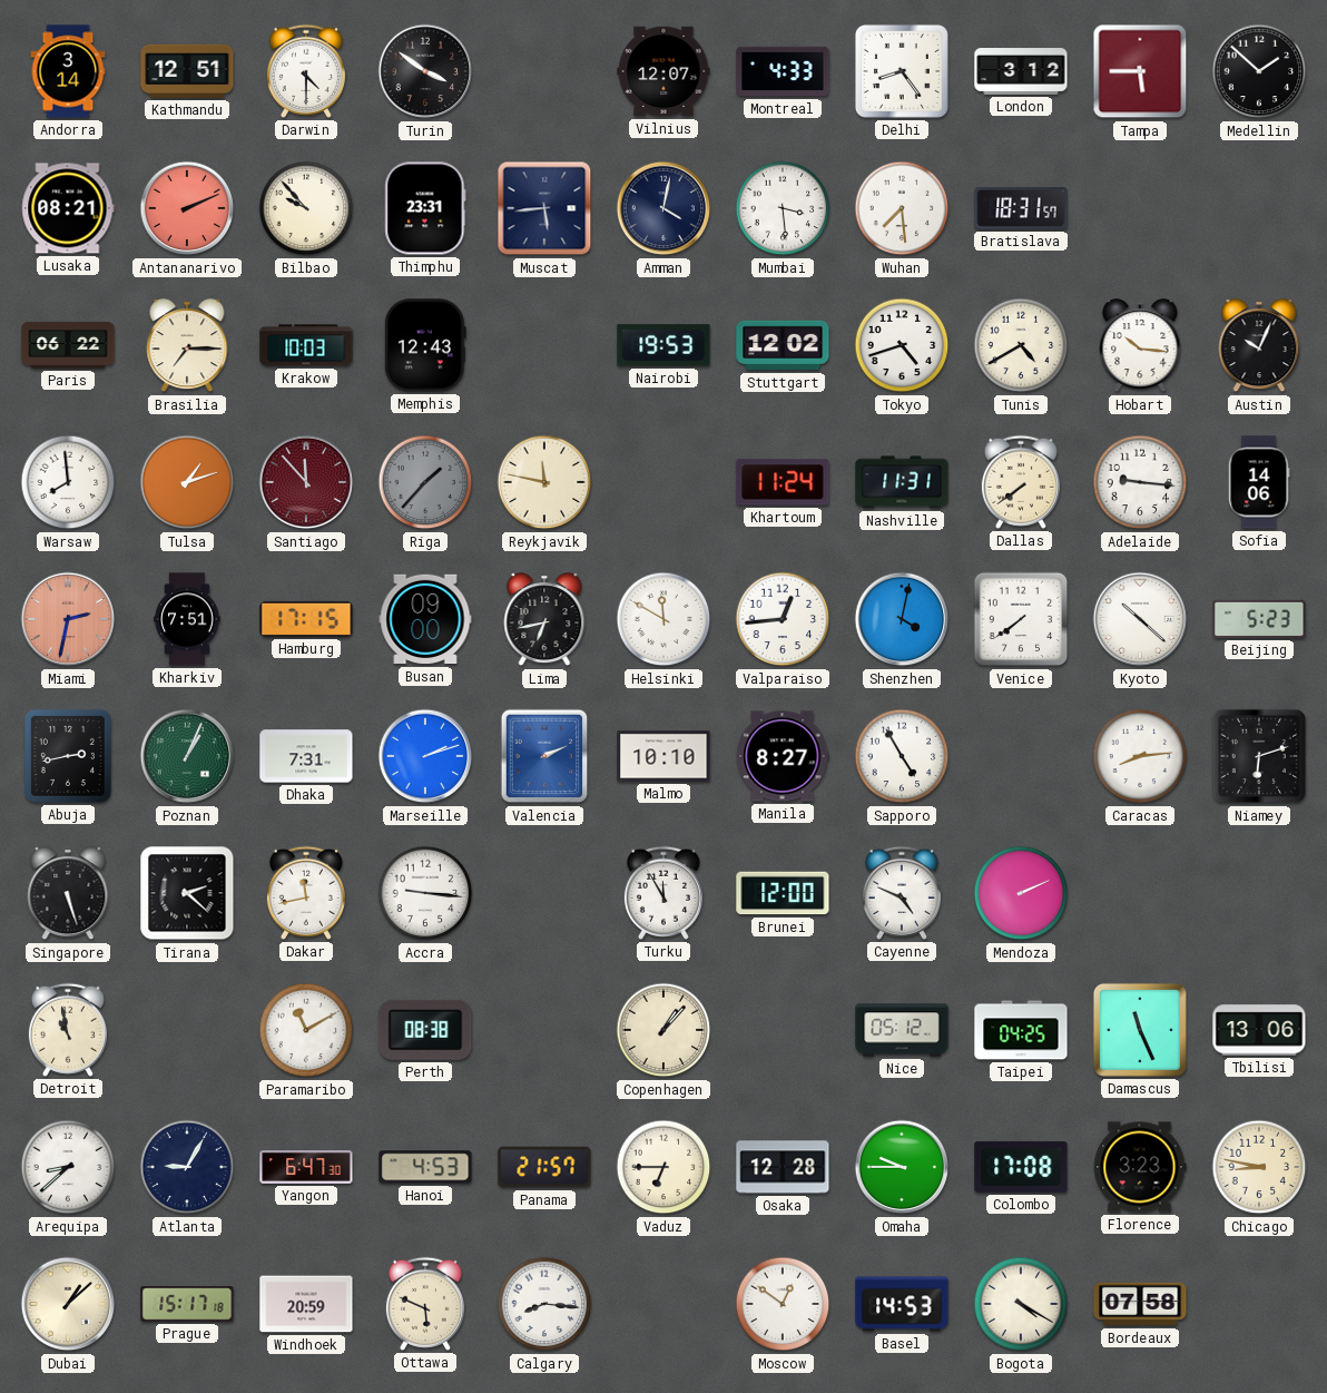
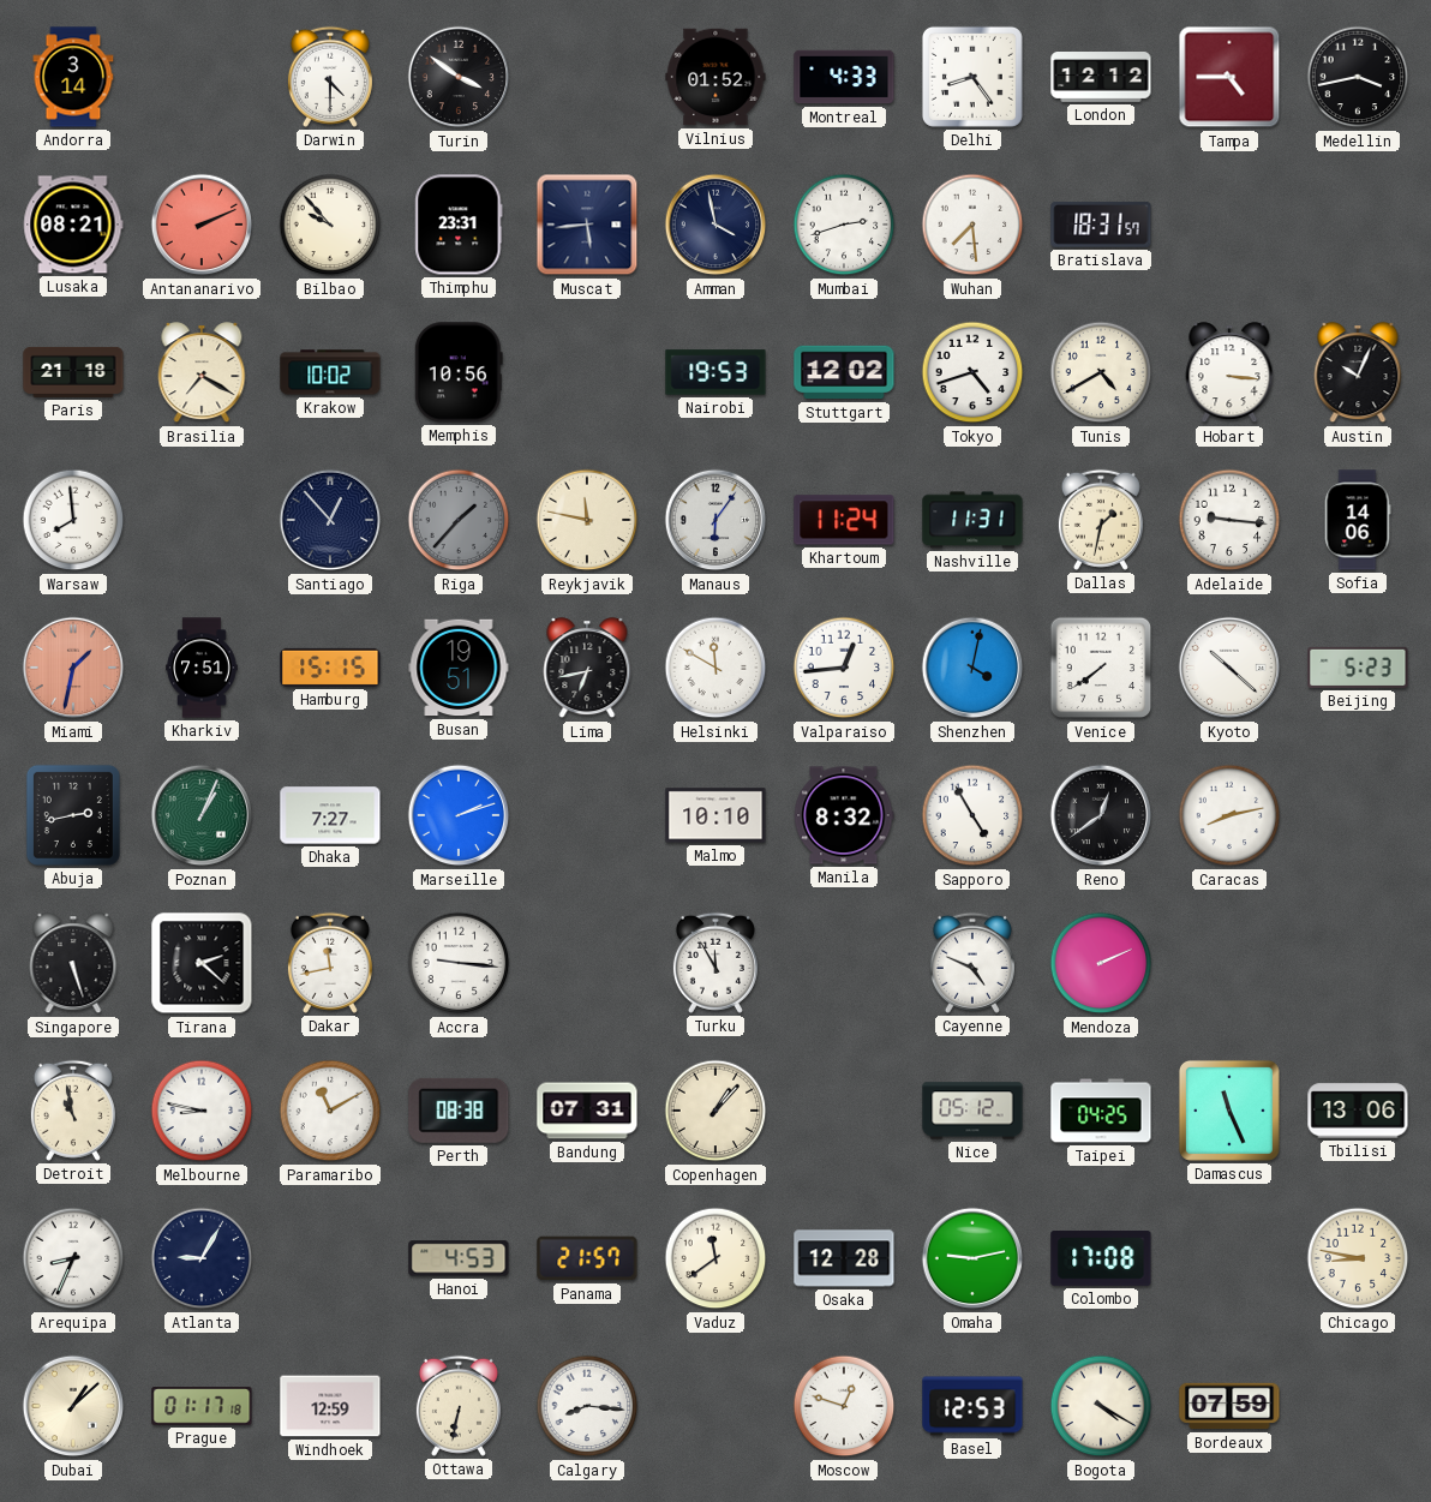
Kathmandu: 12:51 -> none
Vilnius: 12:07 -> 01:52
London: 3:12 -> 12:12
Tampa: 5:45 -> 4:45
Medellin: 1:52 -> 3:43
Amman: 4:02 -> 3:58
Mumbai: 3:29 -> 2:42
Paris: 06:22 -> 21:18
Brasilia: 7:15 -> 7:20
Krakow: 10:03 -> 10:02
Memphis: 12:43 -> 10:56
Hobart: 10:16 -> 3:16
Tulsa: 1:12 -> none
Santiago: 11:53 -> 12:53
Santiago dial: burgundy -> navy
Manaus: none -> 6:06
Dallas: 7:39 -> 1:32
Miami: 2:32 -> 1:32
Hamburg: 17:15 -> 15:15
Busan: 09:00 -> 19:51
Dhaka: 7:31 -> 7:27
Valencia: 2:11 -> none
Manila: 8:27 -> 8:32
Reno: none -> 12:39
Caracas: 8:14 -> 8:13
Niamey: 6:12 -> none
Brunei: 12:00 -> none
Melbourne: none -> 8:47
Bandung: none -> 07:31
Arequipa: 8:38 -> 8:34
Yangon: 6:47 -> none
Vaduz: 6:45 -> 11:39
Omaha: 9:45 -> 9:13
Florence: 3:23 -> none
Prague: 15:17 -> 01:17
Windhoek: 20:59 -> 12:59
Ottawa: 5:49 -> 6:32
Moscow: 12:51 -> 12:48
Basel: 14:53 -> 12:53
Bordeaux: 07:58 -> 07:59
